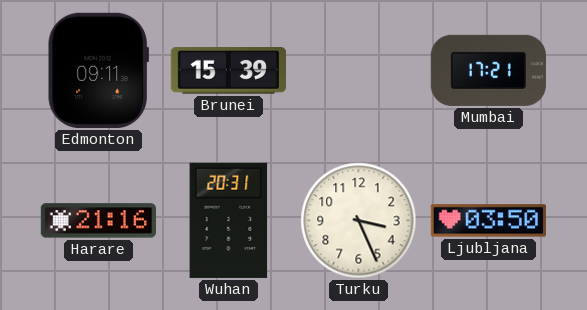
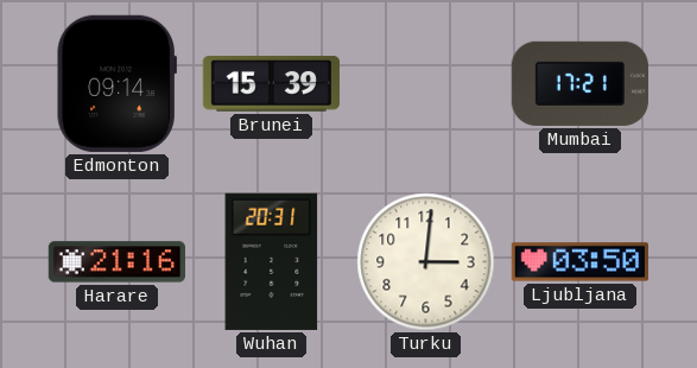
Edmonton: 09:11 -> 09:14
Turku: 3:26 -> 3:01
